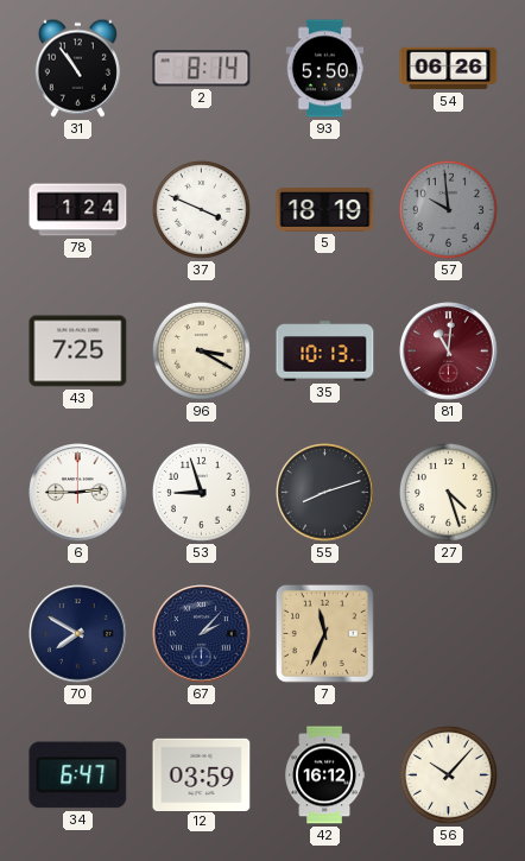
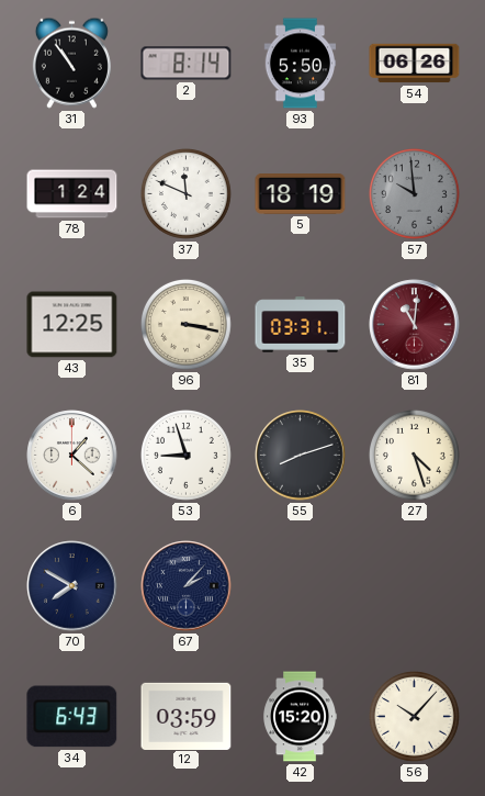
37: 3:49 -> 11:49
43: 7:25 -> 12:25
96: 3:20 -> 3:17
35: 10:13 -> 03:31
6: 2:45 -> 1:22
7: 11:34 -> none
34: 6:47 -> 6:43
42: 16:12 -> 15:20
